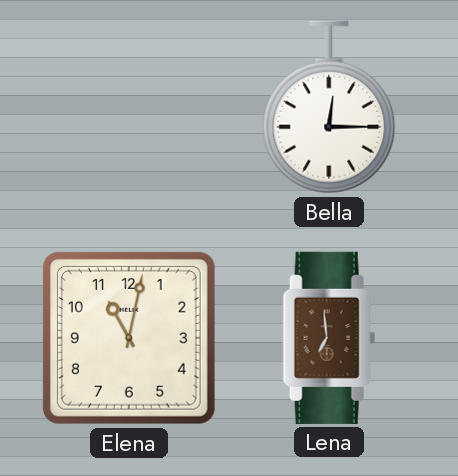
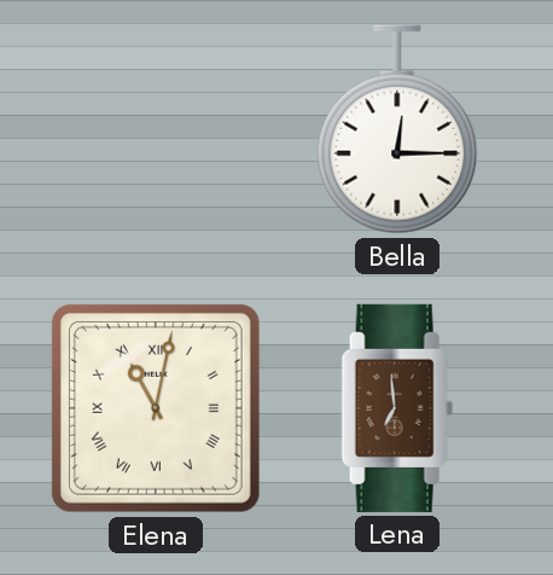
Elena numerals: Arabic -> Roman
